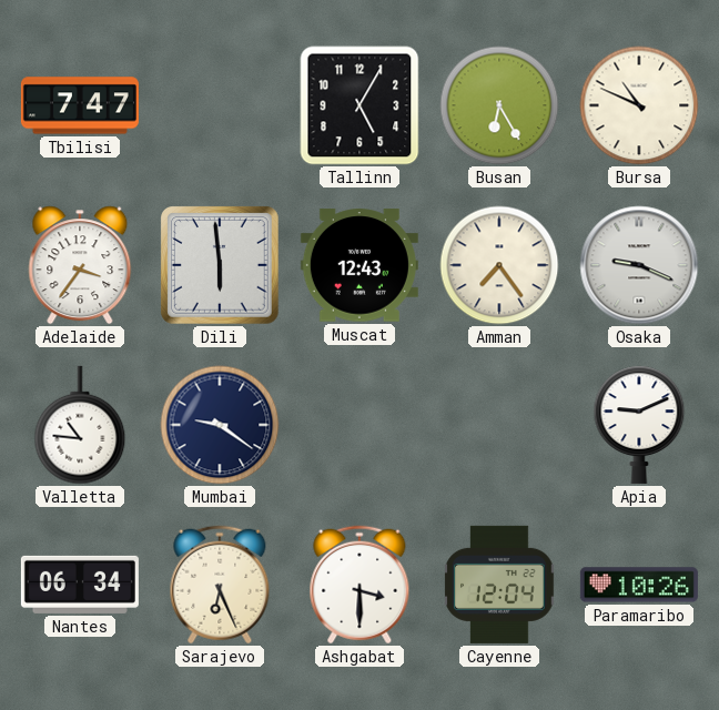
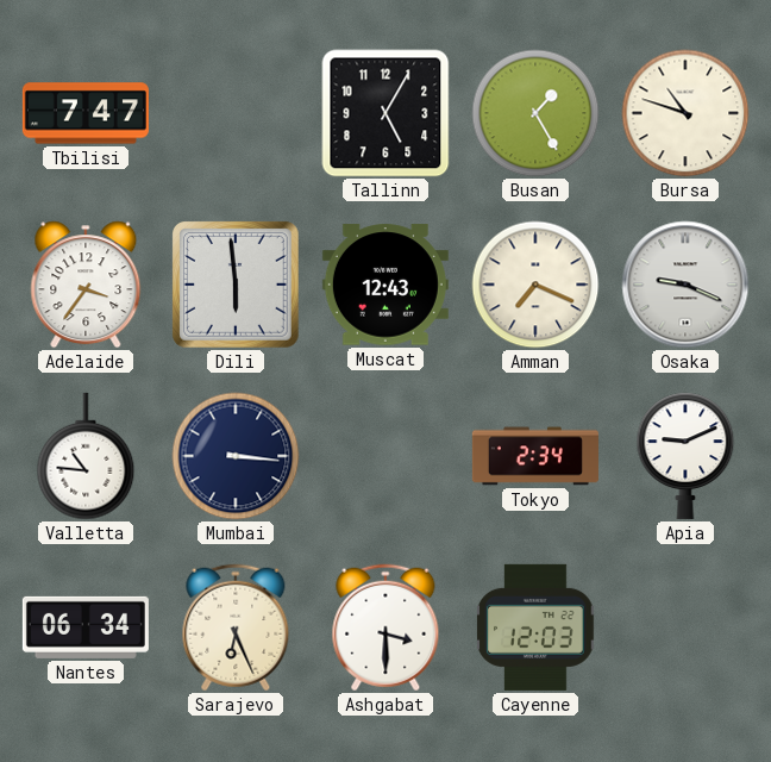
Busan: 6:25 -> 1:25
Bursa: 10:49 -> 10:48
Amman: 7:24 -> 7:19
Mumbai: 9:21 -> 3:16
Tokyo: none -> 2:34
Cayenne: 12:04 -> 12:03
Paramaribo: 10:26 -> none
